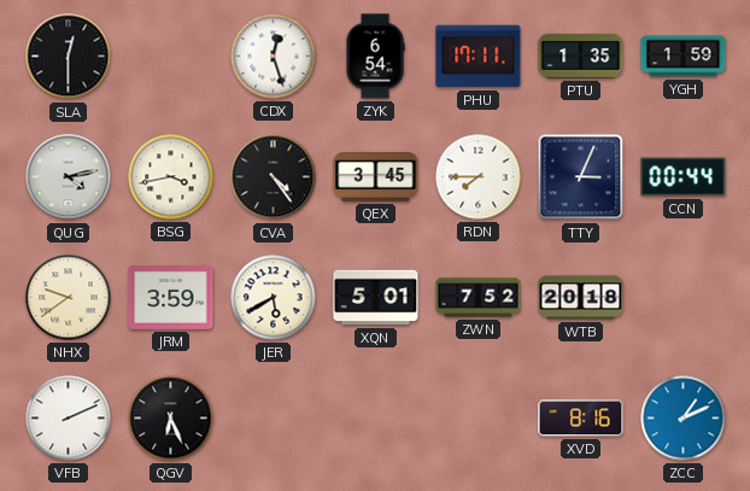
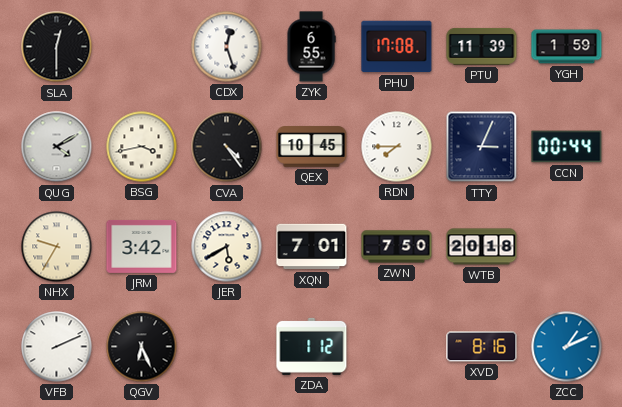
ZYK: 6:54 -> 6:55
PHU: 17:11 -> 17:08
PTU: 1:35 -> 11:39
QUG: 4:13 -> 4:10
QEX: 3:45 -> 10:45
NHX: 9:39 -> 9:35
JRM: 3:59 -> 3:42
XQN: 5:01 -> 7:01
ZWN: 7:52 -> 7:50
ZDA: none -> 1:12
